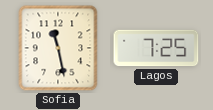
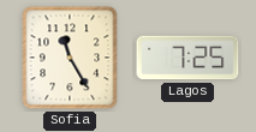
Sofia: 11:28 -> 11:25
